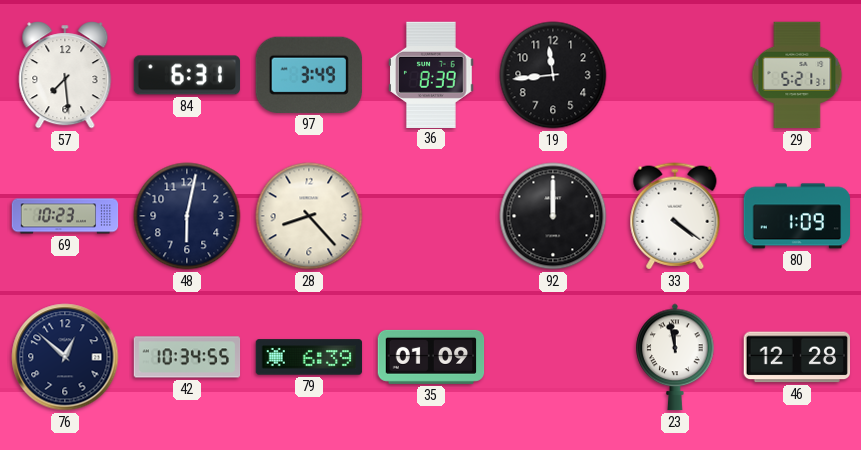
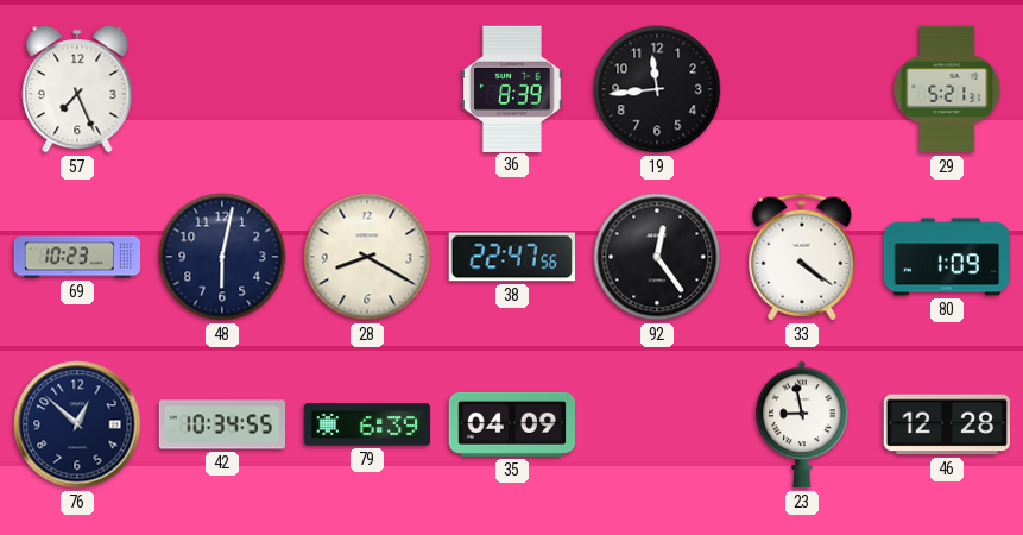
57: 7:29 -> 7:26
84: 6:31 -> none
97: 3:49 -> none
28: 8:23 -> 8:20
38: none -> 22:47
92: 12:00 -> 12:24
35: 01:09 -> 04:09
23: 11:58 -> 8:58
